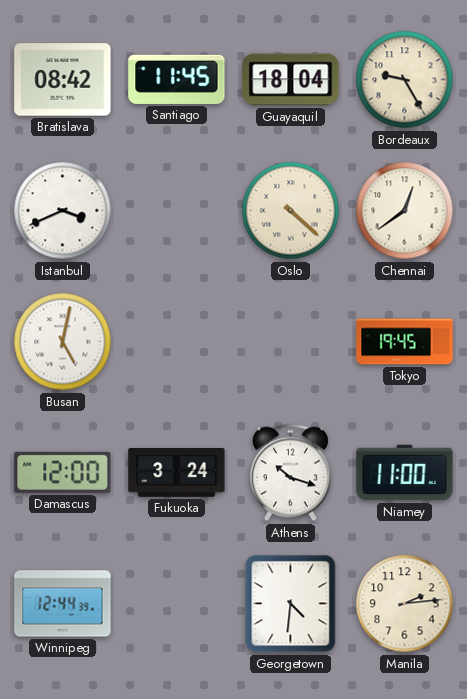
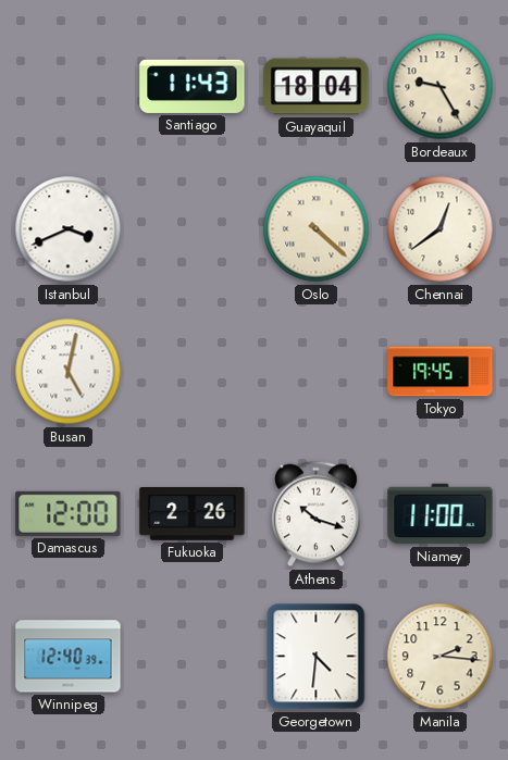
Bratislava: 08:42 -> none
Santiago: 11:45 -> 11:43
Fukuoka: 3:24 -> 2:26
Winnipeg: 12:44 -> 12:40
Manila: 2:14 -> 2:16
